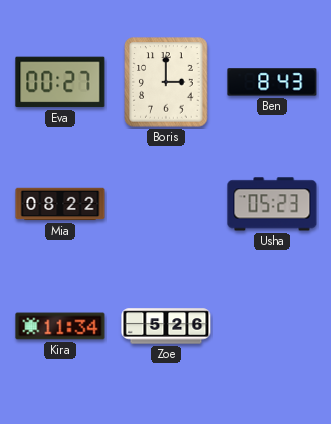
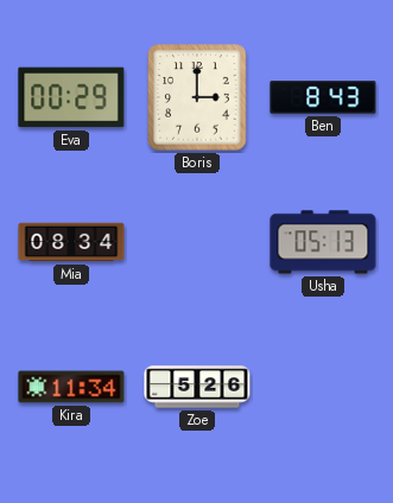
Eva: 00:27 -> 00:29
Mia: 08:22 -> 08:34
Usha: 05:23 -> 05:13
